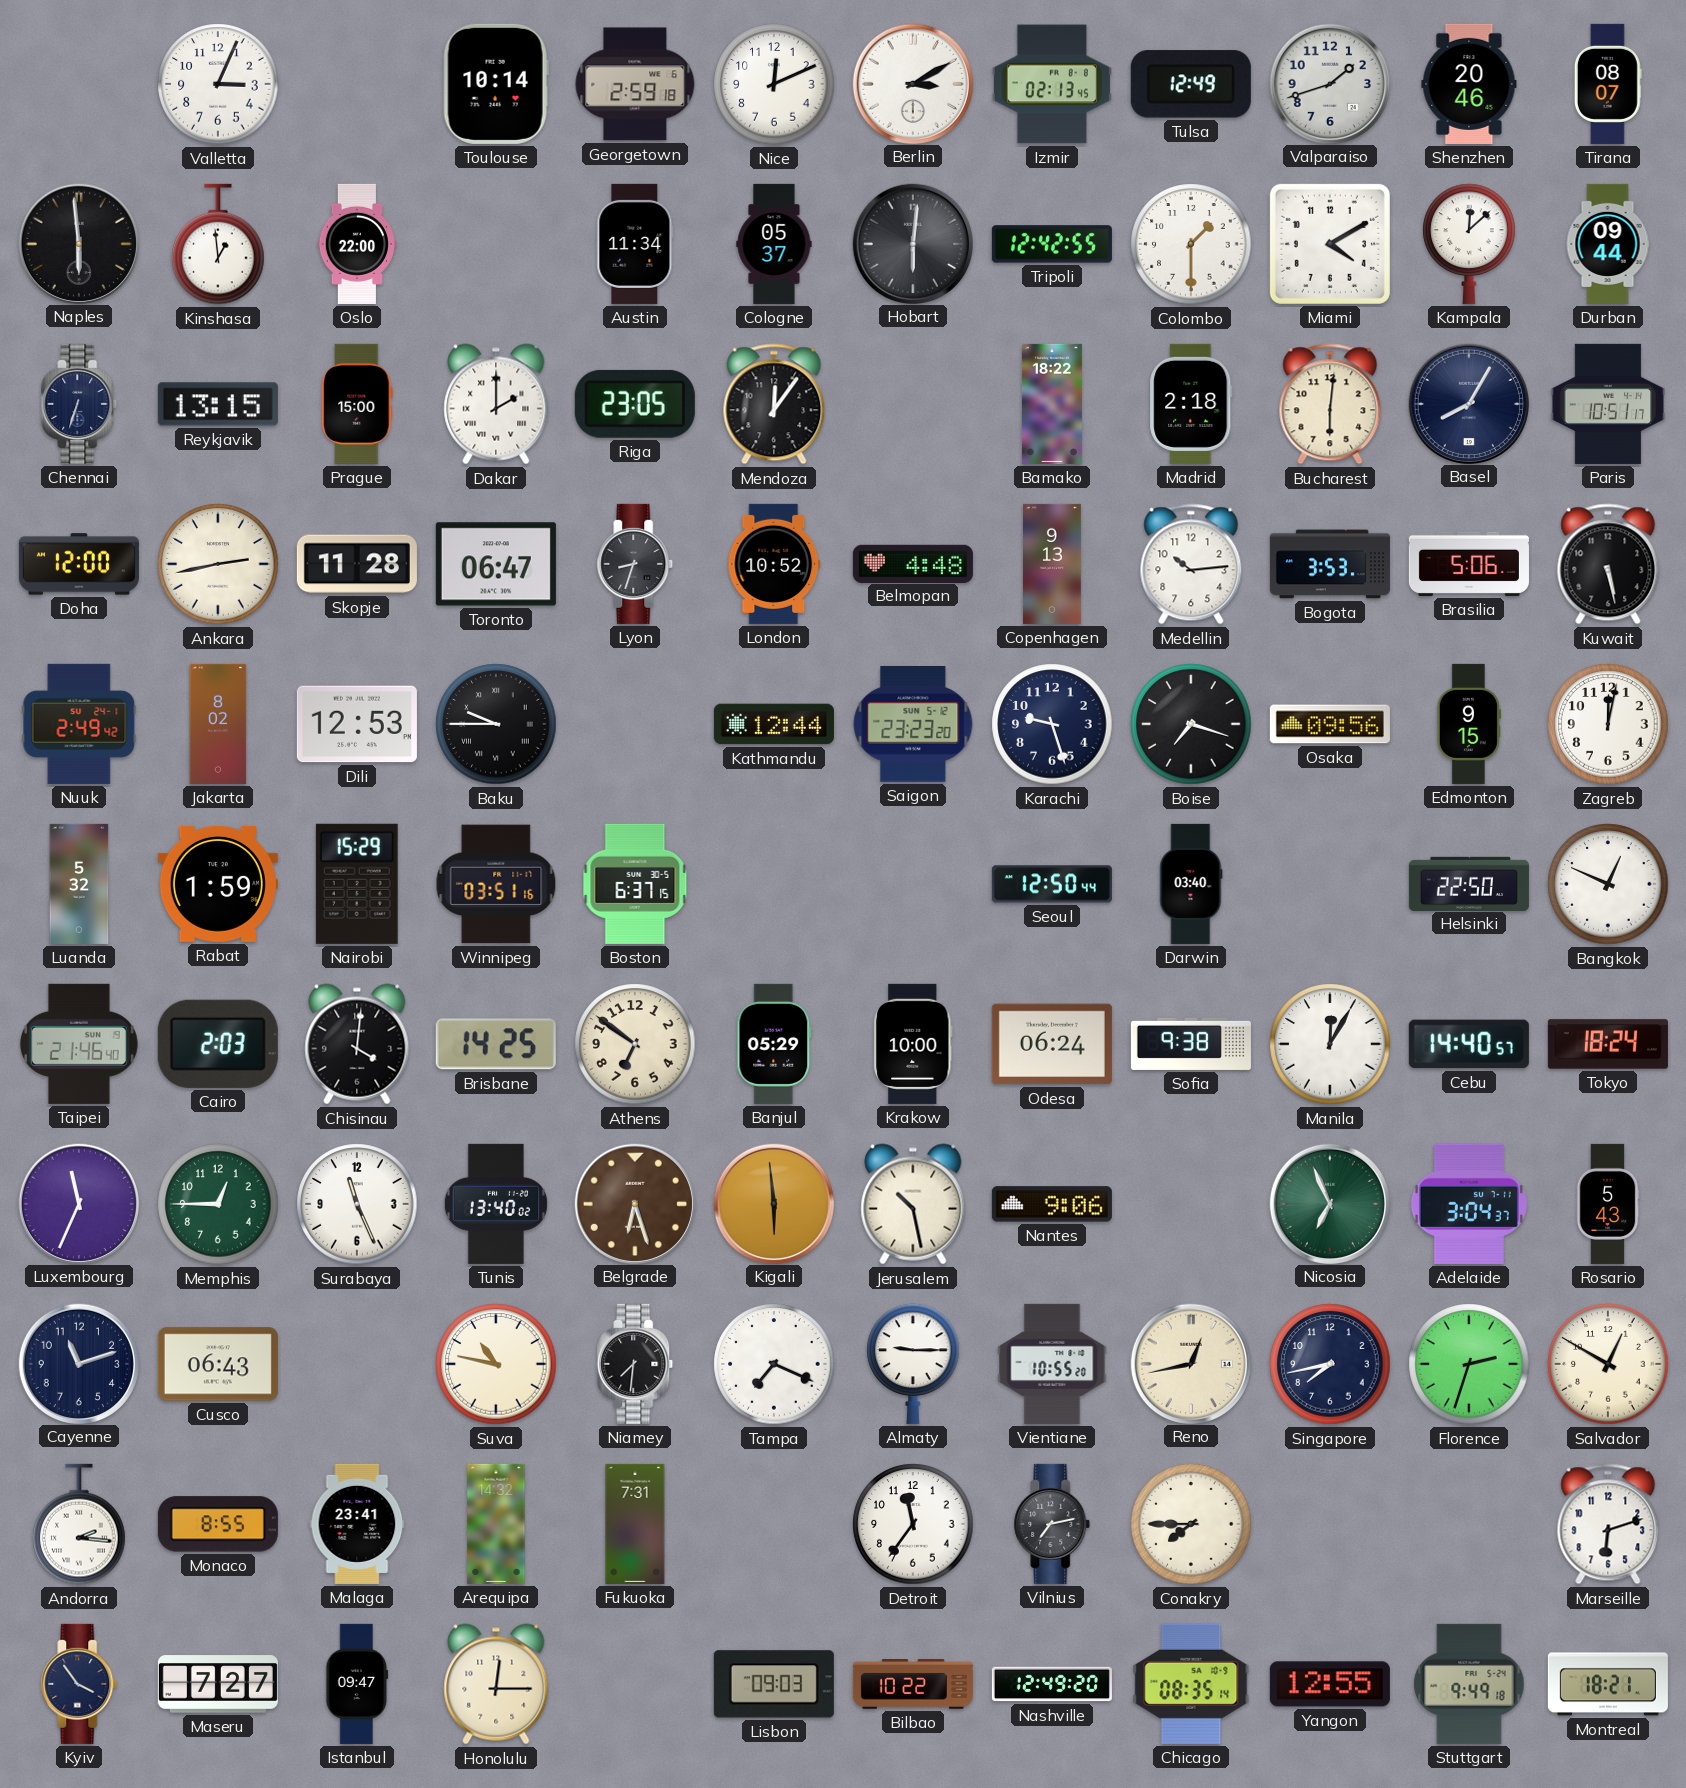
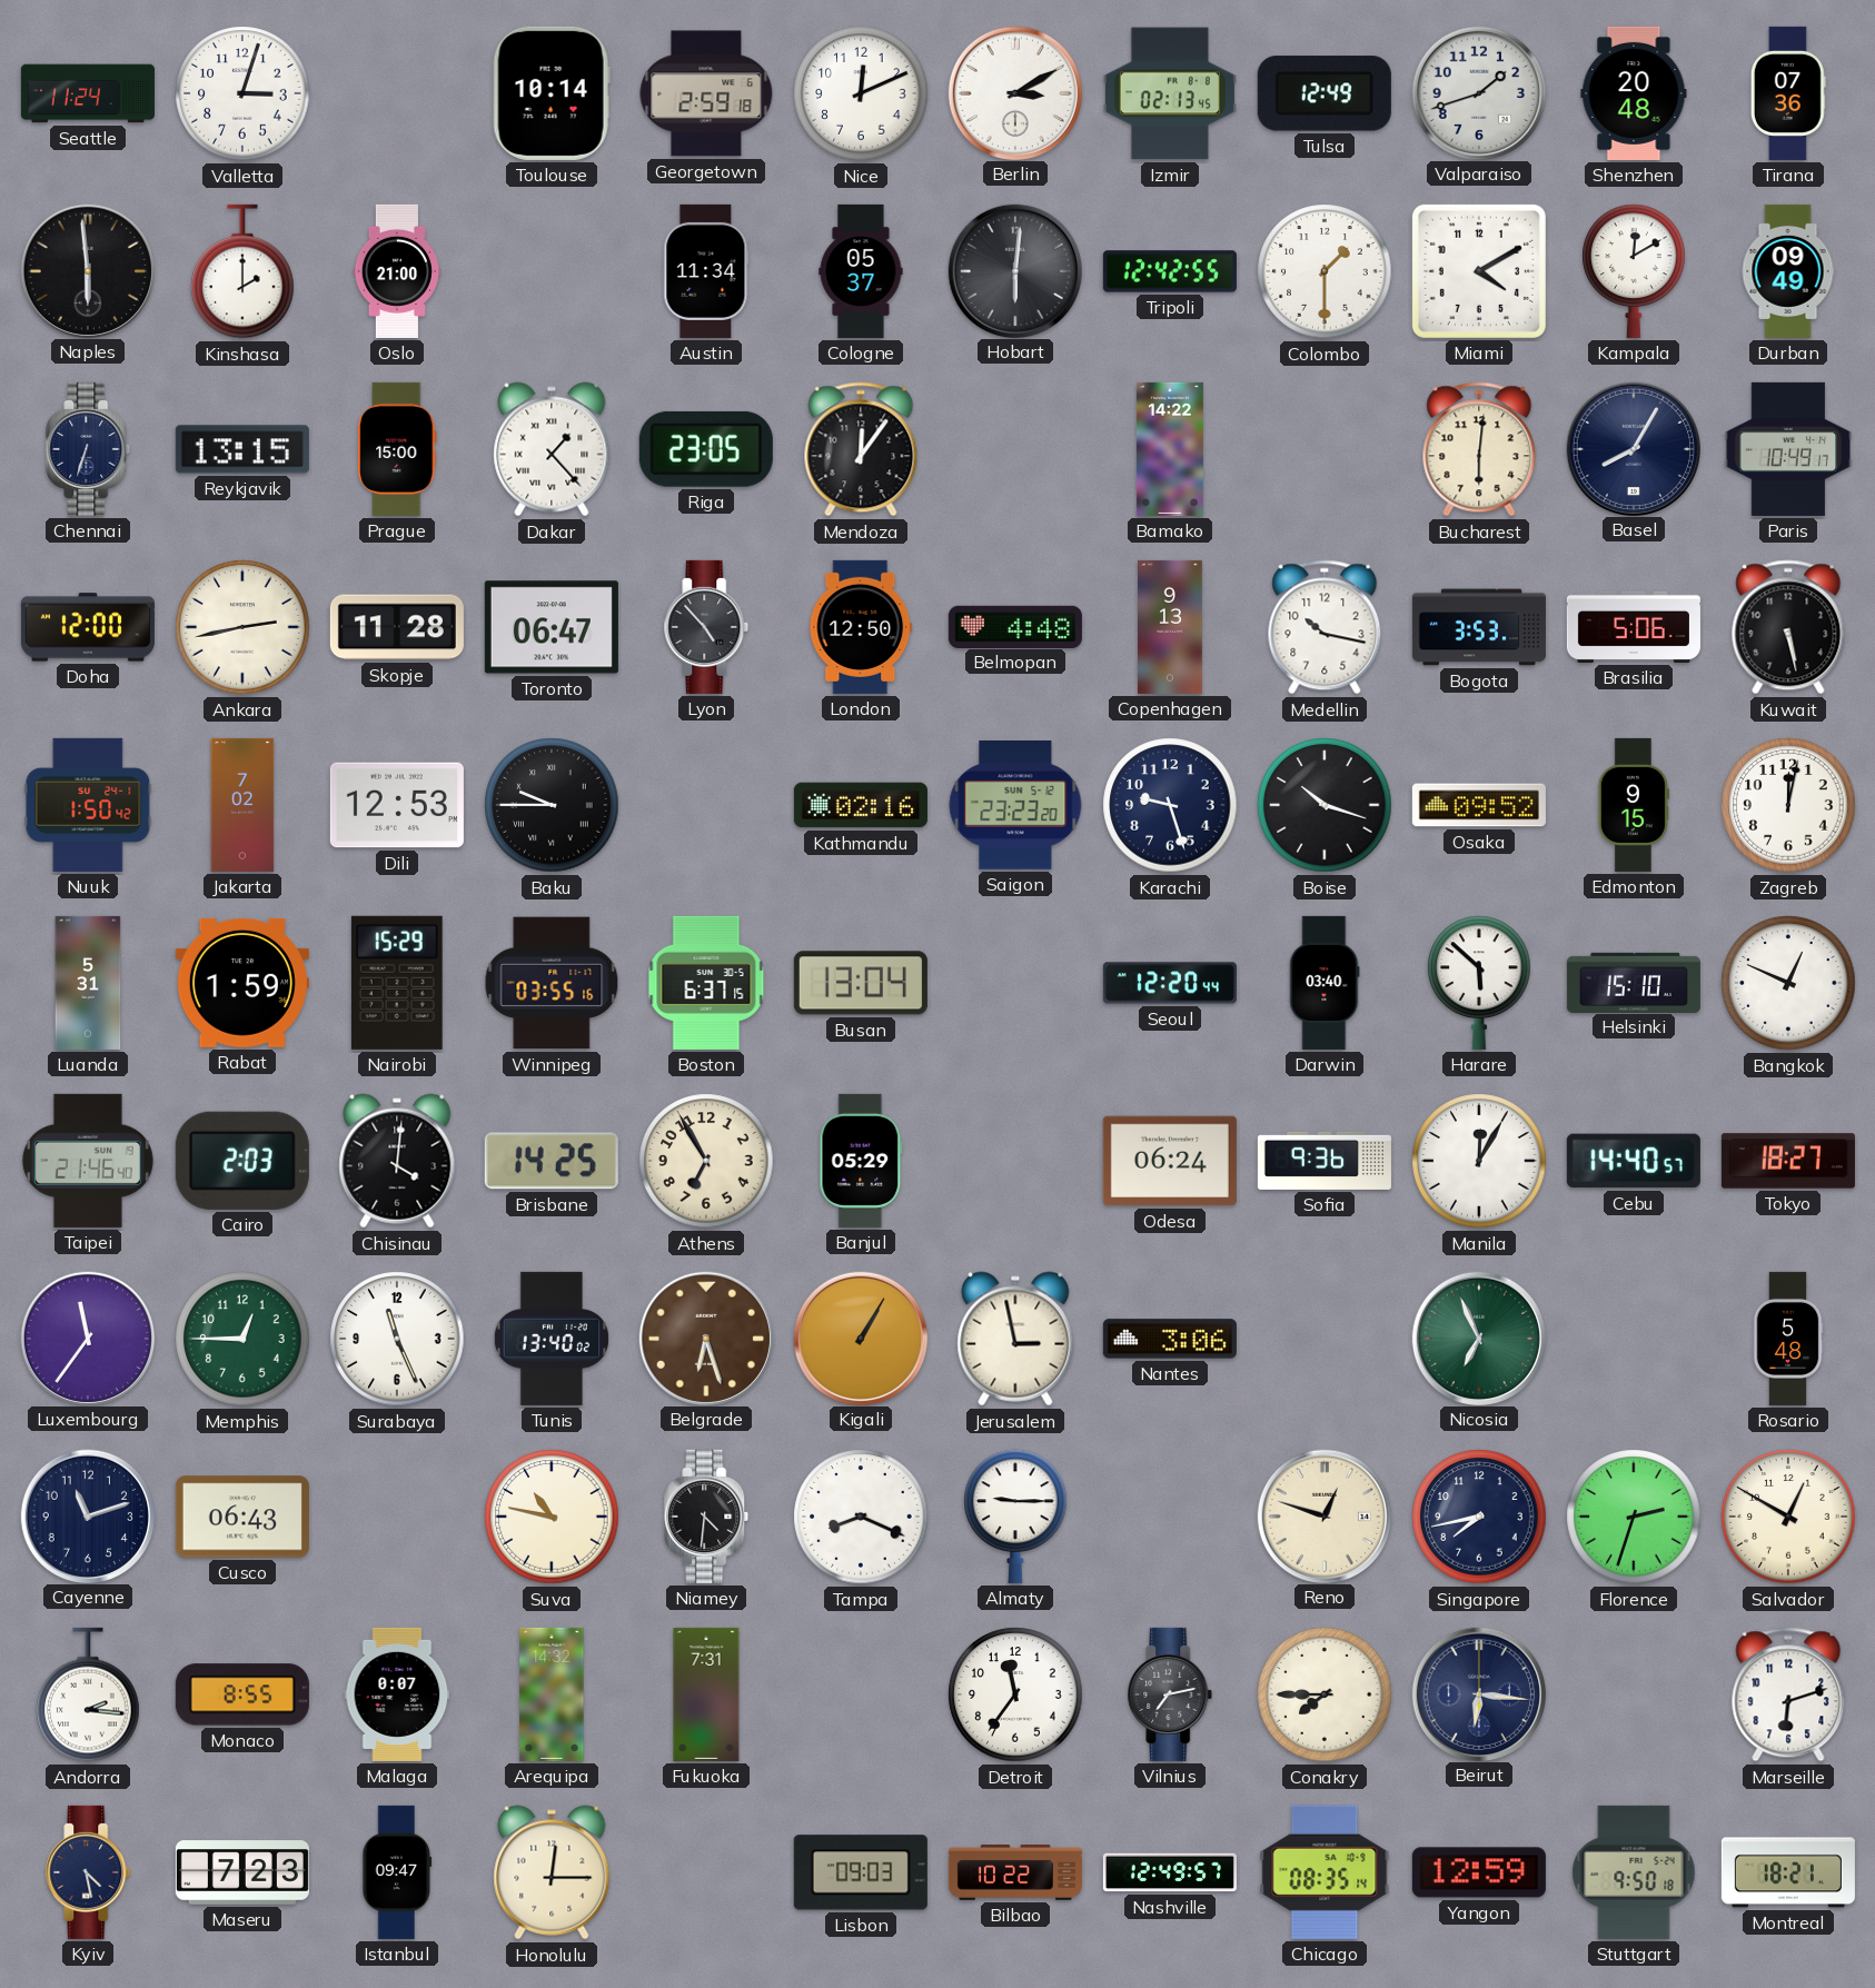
Seattle: none -> 11:24
Valletta: 3:04 -> 3:03
Shenzhen: 20:46 -> 20:48
Tirana: 08:07 -> 07:36
Kinshasa: 12:59 -> 2:00
Oslo: 22:00 -> 21:00
Kampala: 12:08 -> 12:10
Durban: 09:44 -> 09:49
Dakar: 2:00 -> 1:23
Bamako: 18:22 -> 14:22
Madrid: 2:18 -> none
Paris: 10:51 -> 10:49
Lyon: 8:33 -> 4:53
London: 10:52 -> 12:50
Medellin: 10:14 -> 10:17
Nuuk: 2:49 -> 1:50
Jakarta: 8:02 -> 7:02
Kathmandu: 12:44 -> 02:16
Boise: 7:18 -> 10:18
Osaka: 09:56 -> 09:52
Luanda: 5:32 -> 5:31
Winnipeg: 03:51 -> 03:55
Busan: none -> 13:04
Seoul: 12:50 -> 12:20
Harare: none -> 5:52
Helsinki: 22:50 -> 15:10
Athens: 6:51 -> 6:55
Krakow: 10:00 -> none
Sofia: 9:38 -> 9:36
Tokyo: 18:24 -> 18:27
Luxembourg: 11:34 -> 11:36
Kigali: 5:59 -> 1:05
Jerusalem: 10:28 -> 2:58
Nantes: 9:06 -> 3:06
Adelaide: 3:04 -> none
Rosario: 5:43 -> 5:48
Niamey: 7:31 -> 4:31
Tampa: 7:19 -> 8:19
Vientiane: 10:55 -> none
Reno: 12:43 -> 12:48
Malaga: 23:41 -> 0:07
Beirut: none -> 6:16
Kyiv: 3:54 -> 4:28
Maseru: 7:27 -> 7:23
Nashville: 12:49:20 -> 12:49:57
Yangon: 12:55 -> 12:59
Stuttgart: 9:49 -> 9:50
